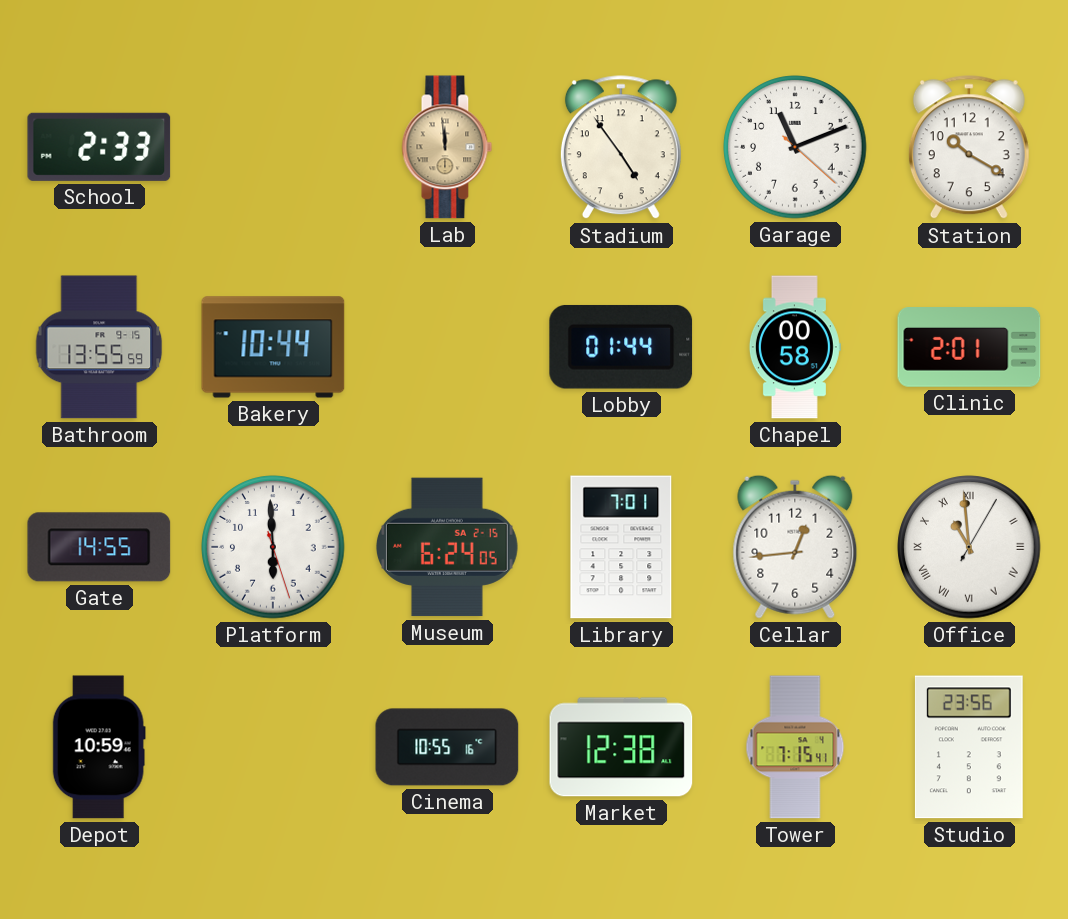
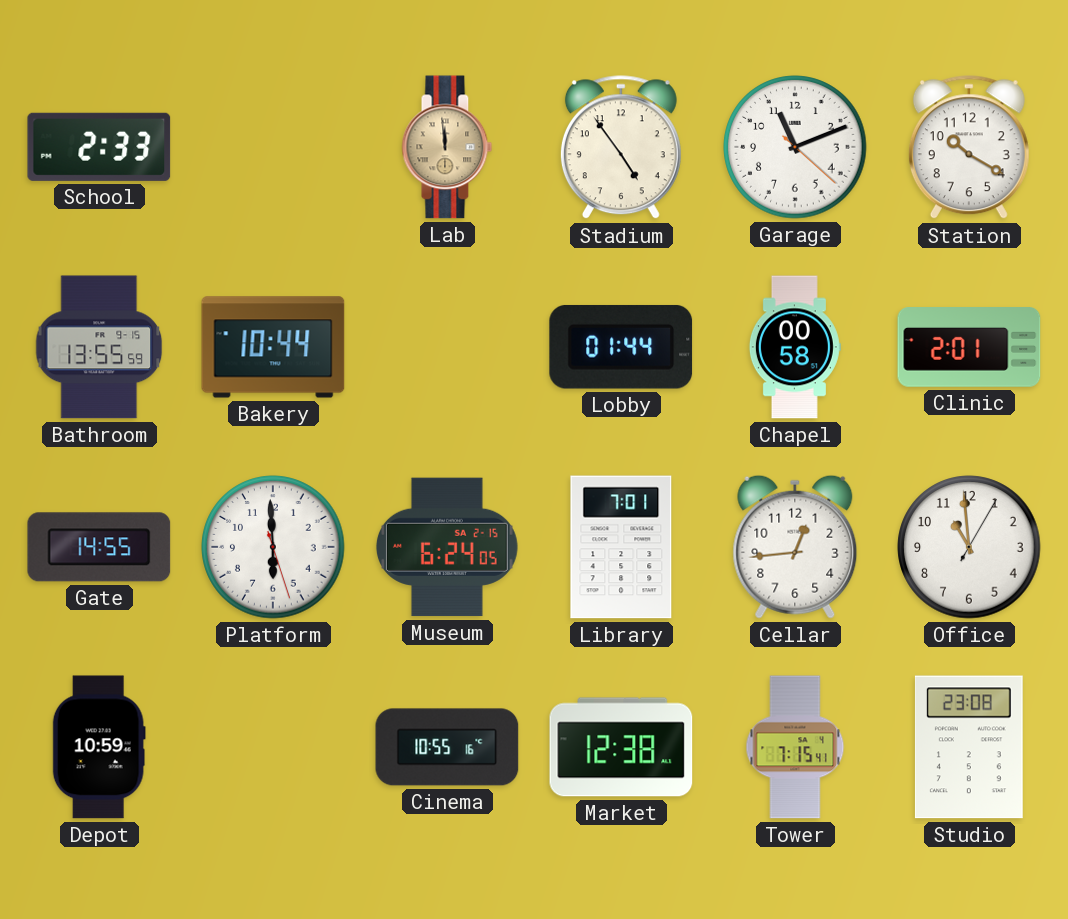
Office numerals: Roman -> Arabic
Studio: 23:56 -> 23:08
